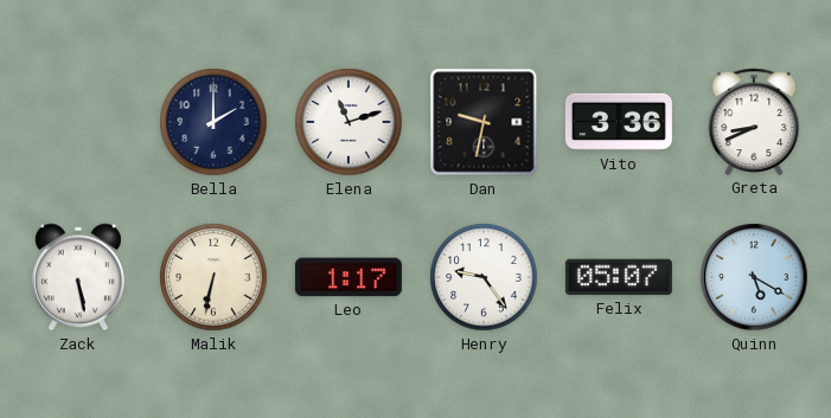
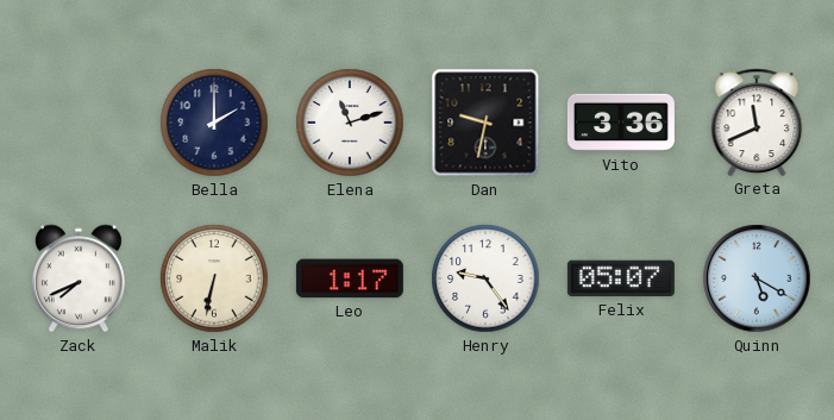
Greta: 8:41 -> 11:41
Zack: 5:28 -> 7:41
